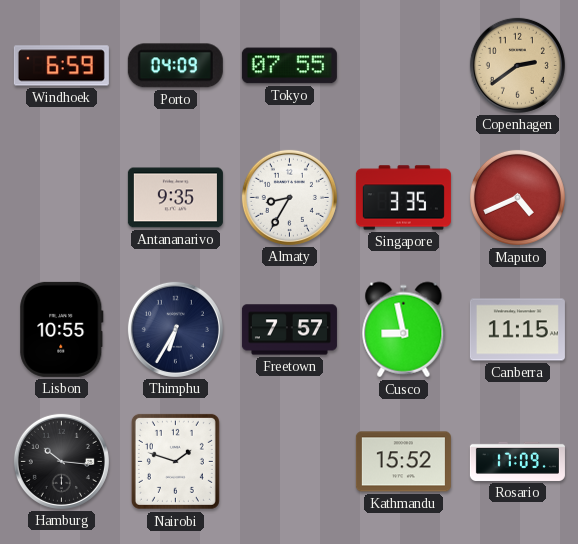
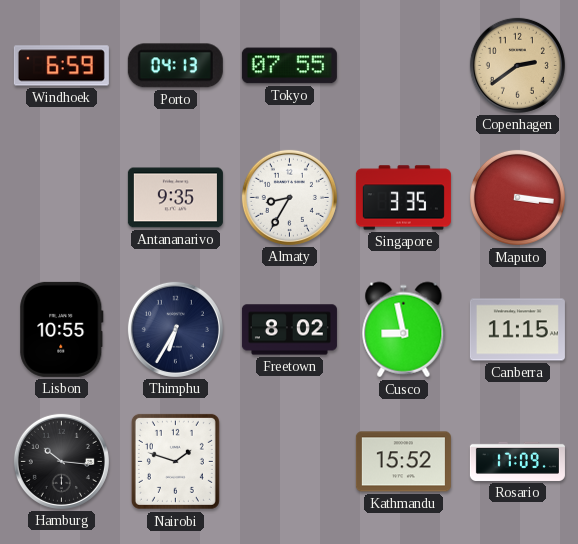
Porto: 04:09 -> 04:13
Maputo: 4:41 -> 3:16
Freetown: 7:57 -> 8:02
